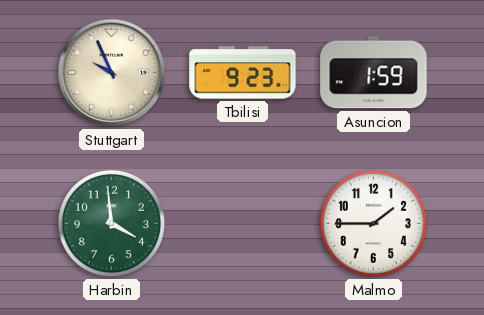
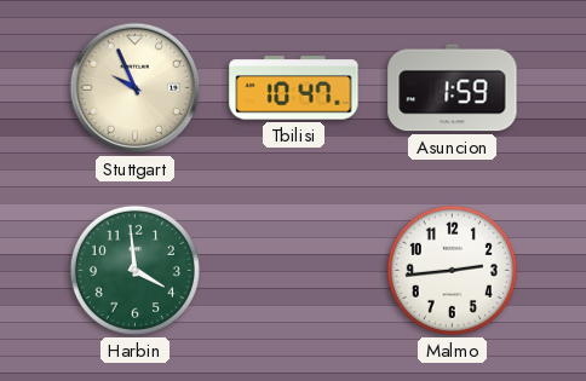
Tbilisi: 9:23 -> 10:47
Malmo: 1:45 -> 2:44
